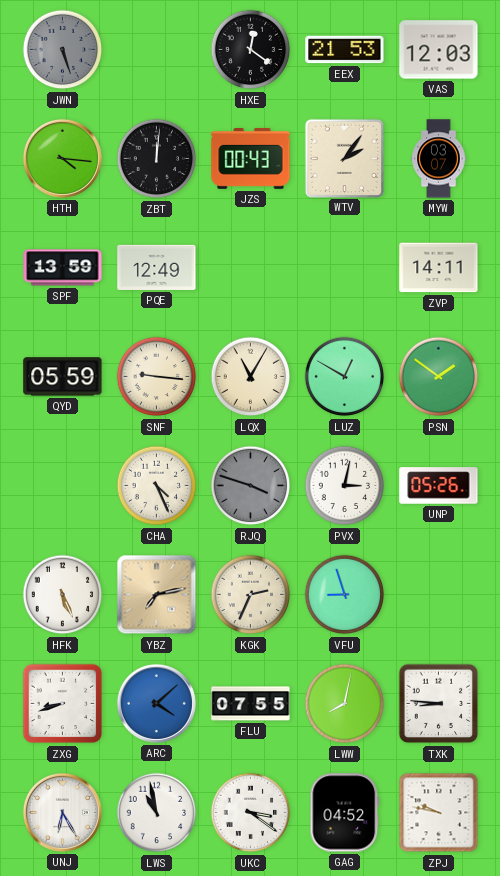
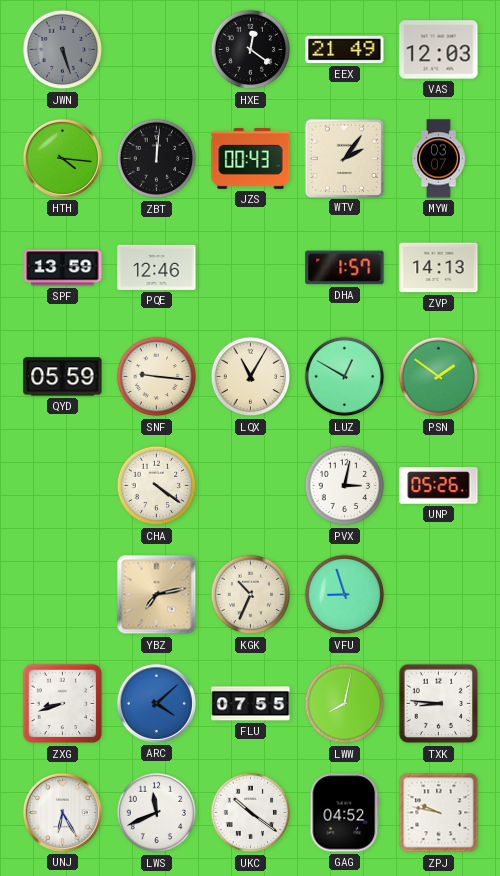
EEX: 21:53 -> 21:49
PQE: 12:49 -> 12:46
DHA: none -> 1:57
ZVP: 14:11 -> 14:13
CHA: 4:26 -> 4:21
RJQ: 3:48 -> none
HFK: 5:26 -> none
KGK: 2:34 -> 10:34
LWS: 10:58 -> 11:41
UKC: 3:21 -> 10:21
